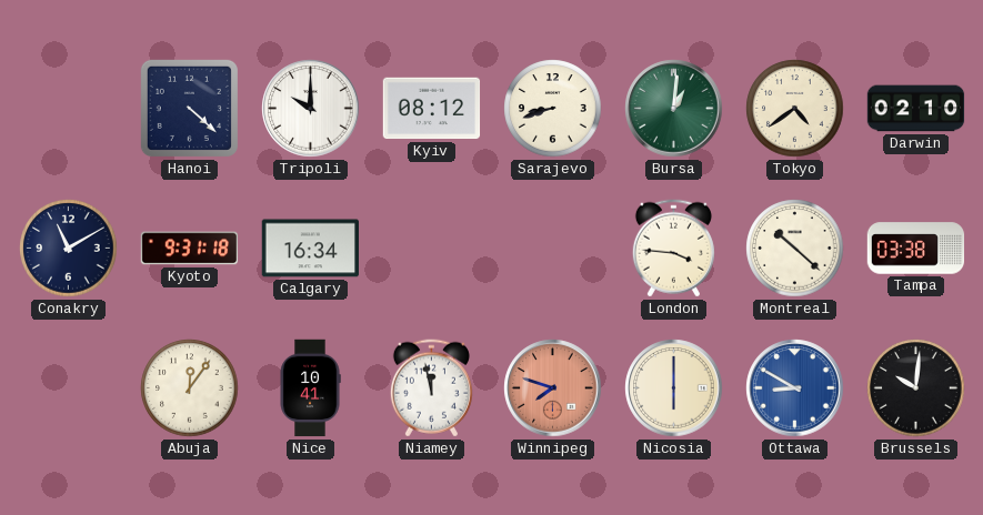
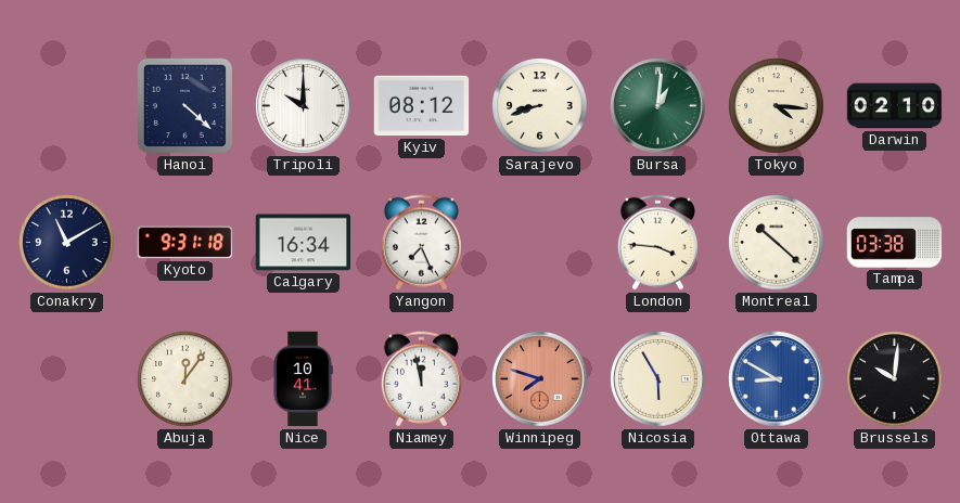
Tokyo: 4:39 -> 4:16
Yangon: none -> 7:26
Nicosia: 6:00 -> 5:55
